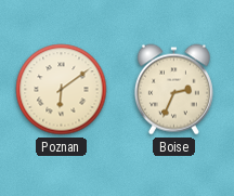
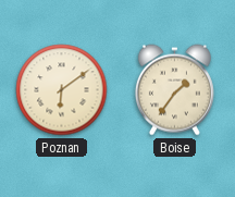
Boise: 2:34 -> 1:36
